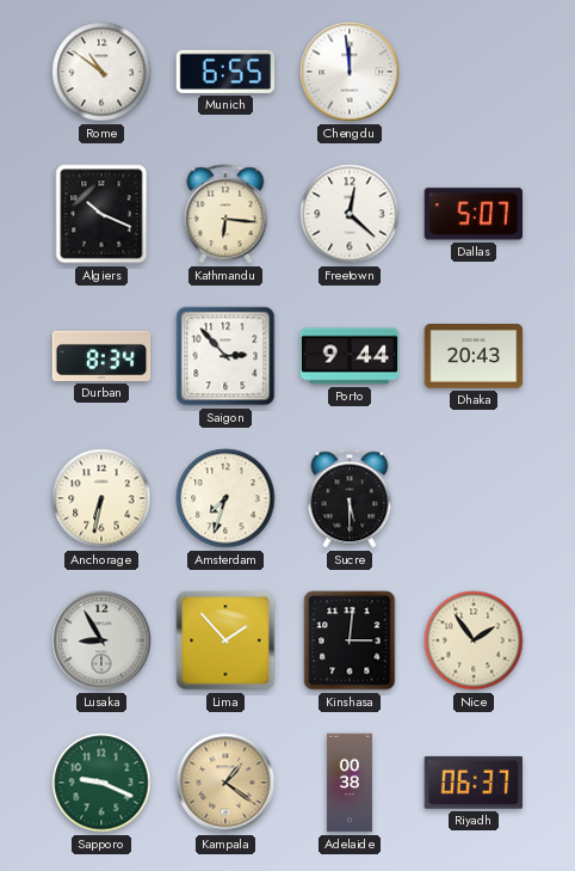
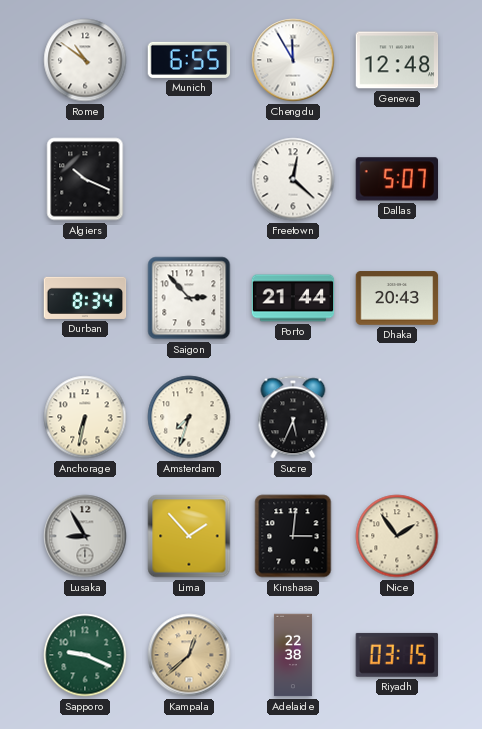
Chengdu: 11:59 -> 11:55
Geneva: none -> 12:48
Kathmandu: 6:16 -> none
Porto: 9:44 -> 21:44
Sucre: 5:30 -> 5:34
Kampala: 1:21 -> 12:38
Adelaide: 00:38 -> 22:38
Riyadh: 06:37 -> 03:15
